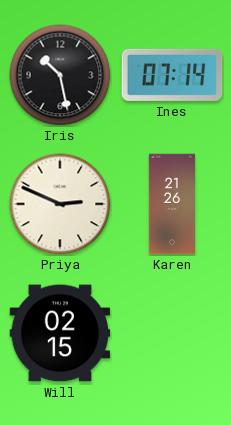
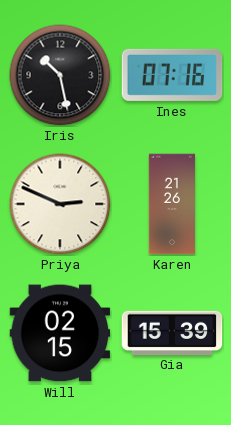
Ines: 07:14 -> 07:16
Gia: none -> 15:39
